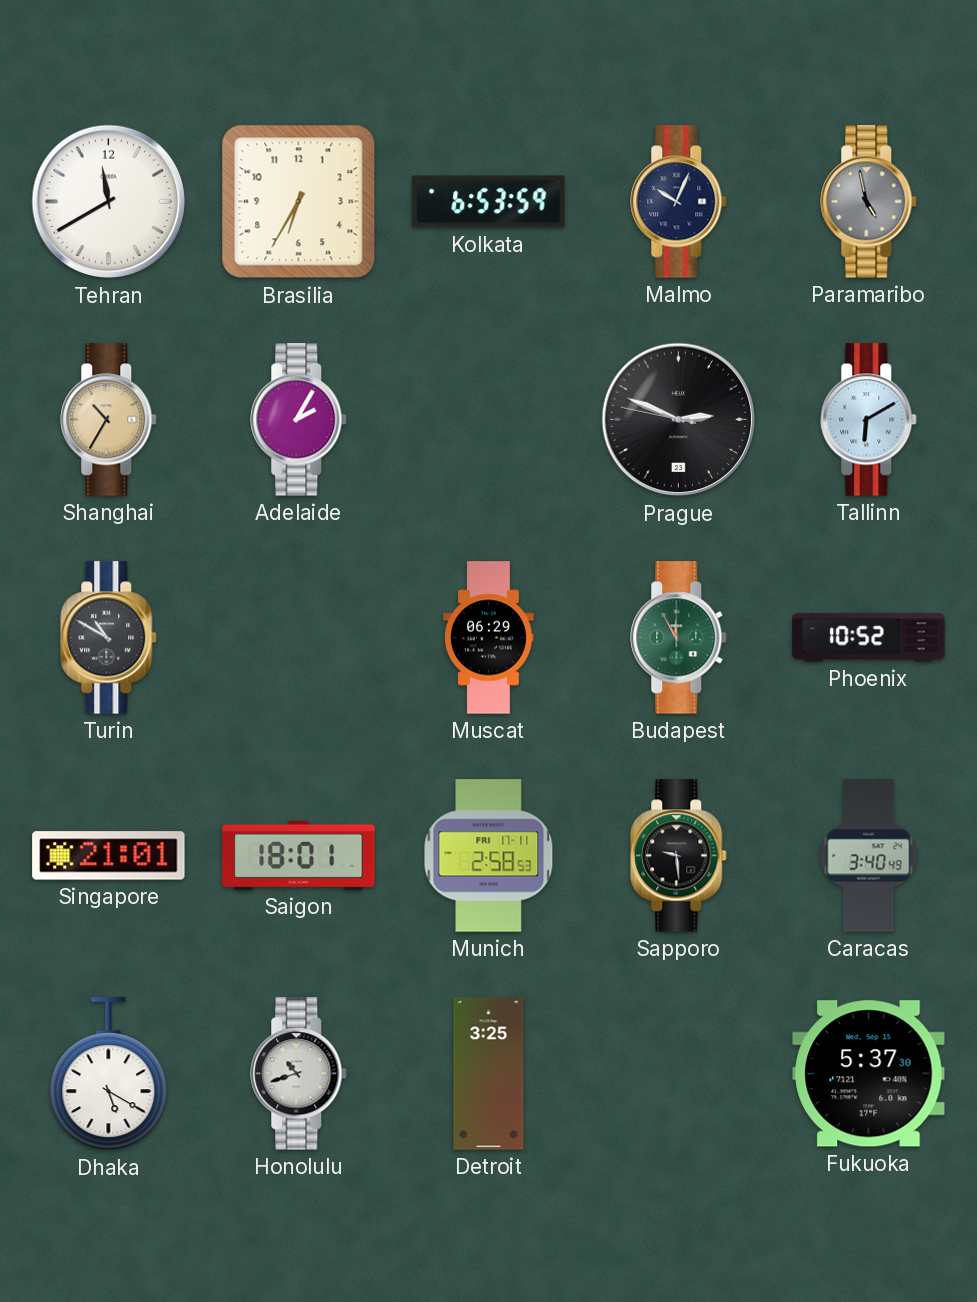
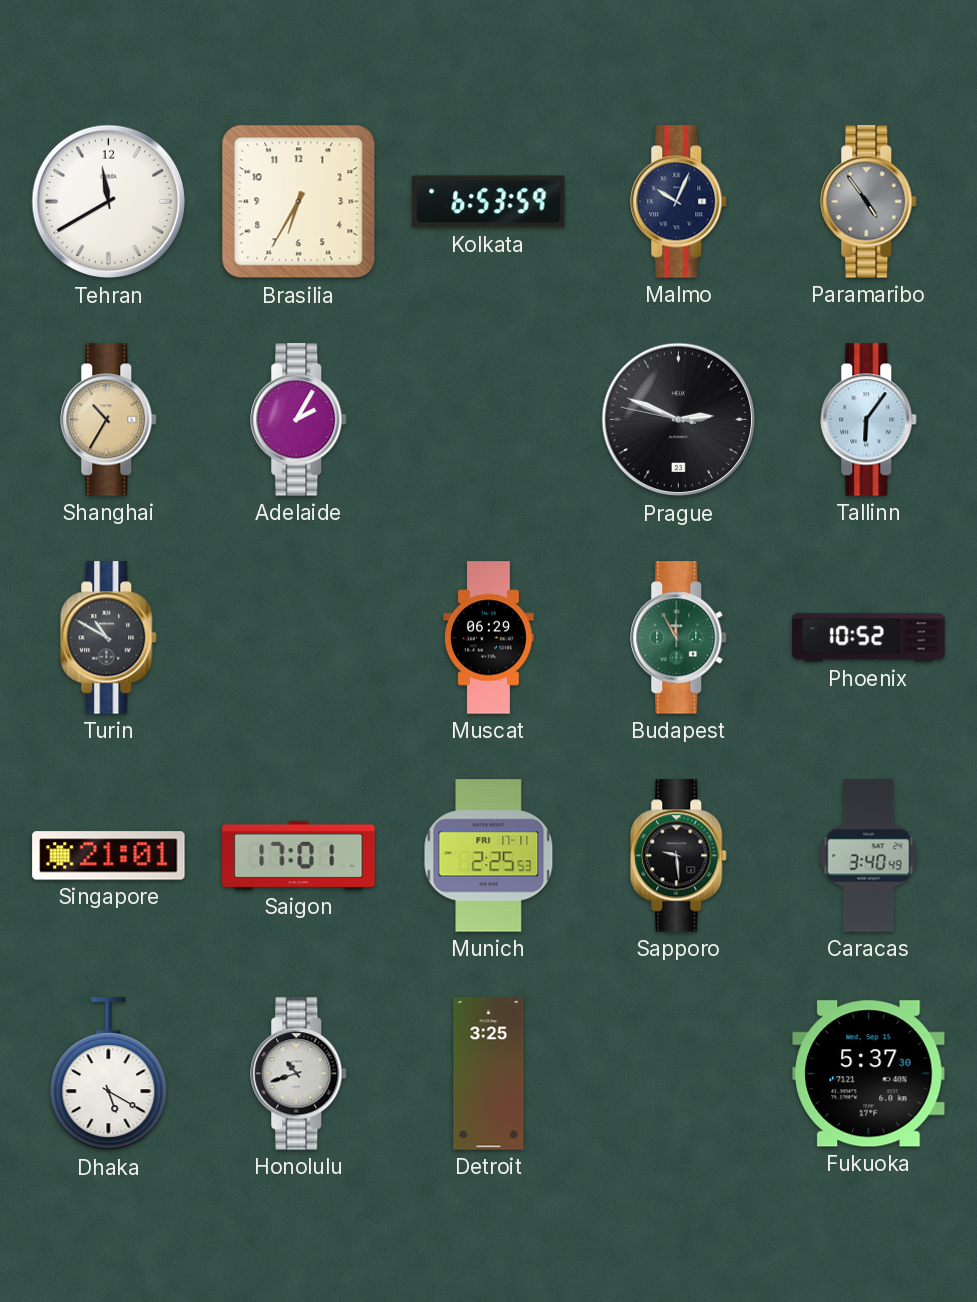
Paramaribo: 4:58 -> 4:54
Tallinn: 6:10 -> 6:06
Saigon: 18:01 -> 17:01
Munich: 2:58 -> 2:25
